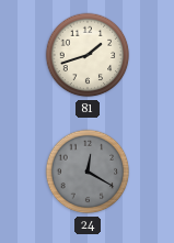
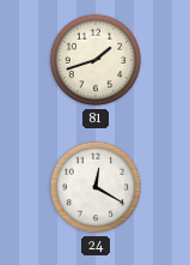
24 dial: grey -> white
